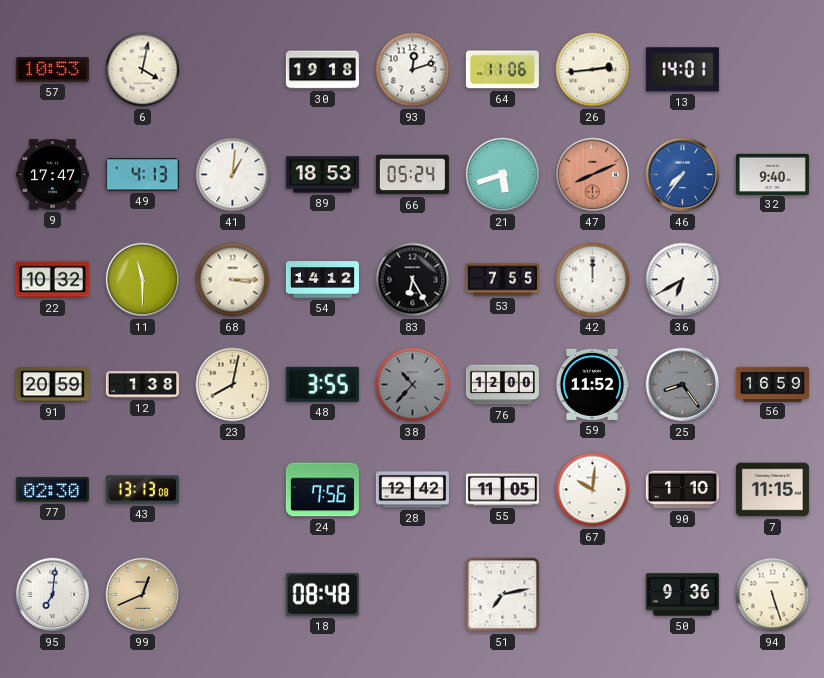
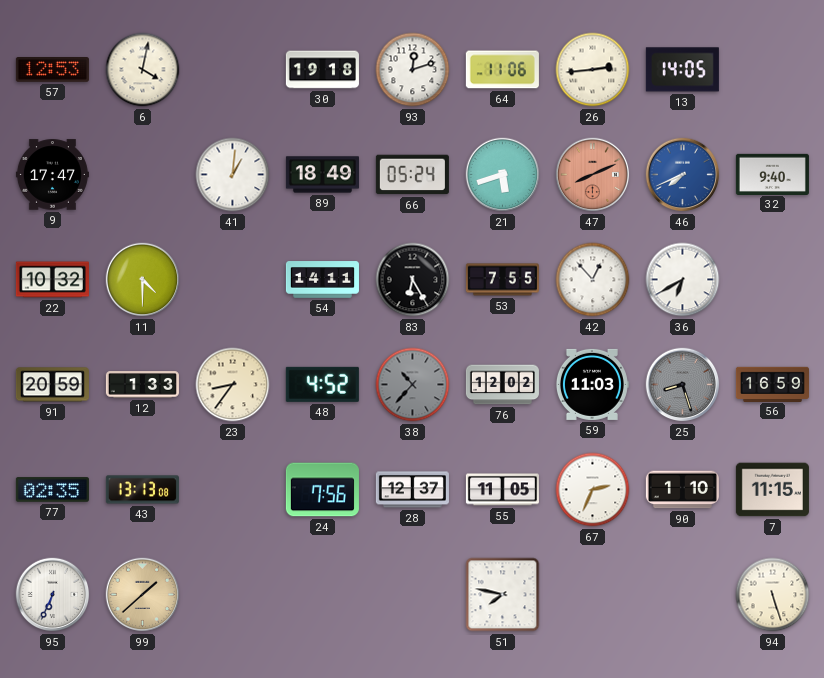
57: 10:53 -> 12:53
13: 14:01 -> 14:05
49: 4:13 -> none
89: 18:53 -> 18:49
46: 7:36 -> 7:41
11: 11:30 -> 4:30
68: 3:15 -> none
54: 14:12 -> 14:11
42: 12:00 -> 12:53
12: 1:38 -> 1:33
23: 8:02 -> 8:36
48: 3:55 -> 4:52
76: 12:00 -> 12:02
59: 11:52 -> 11:03
25: 8:24 -> 8:27
77: 02:30 -> 02:35
28: 12:42 -> 12:37
67: 10:01 -> 2:34
95: 7:01 -> 6:34
99: 12:41 -> 1:38
18: 08:48 -> none
51: 7:13 -> 7:47
50: 9:36 -> none
